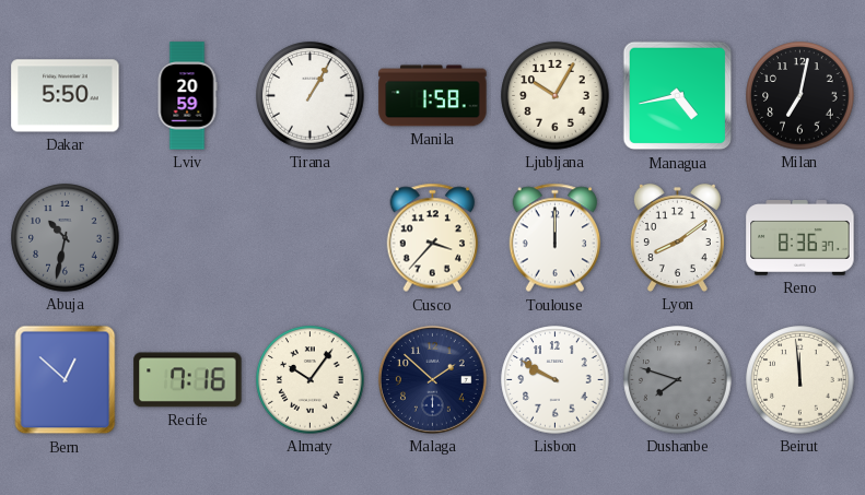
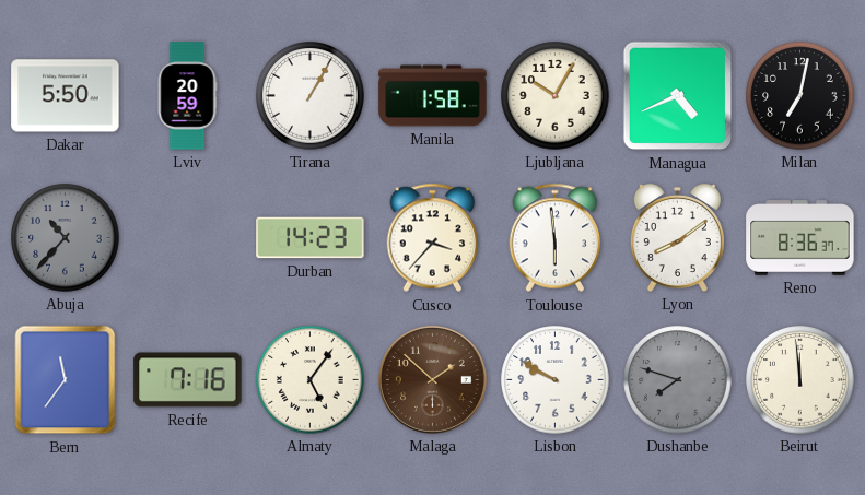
Managua: 4:43 -> 4:41
Abuja: 10:32 -> 10:37
Durban: none -> 14:23
Toulouse: 12:00 -> 5:59
Bern: 12:52 -> 11:36
Almaty: 10:06 -> 5:06
Malaga dial: navy -> brown
